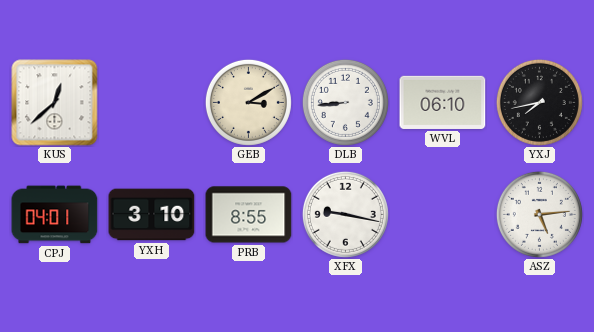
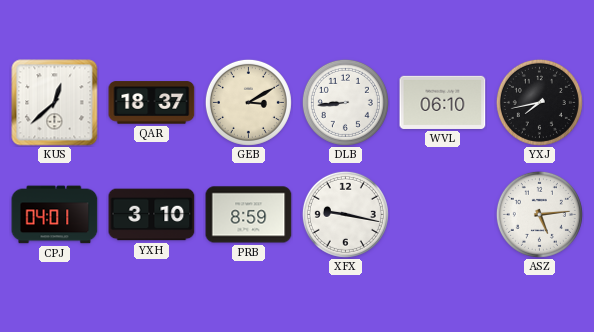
QAR: none -> 18:37
PRB: 8:55 -> 8:59
